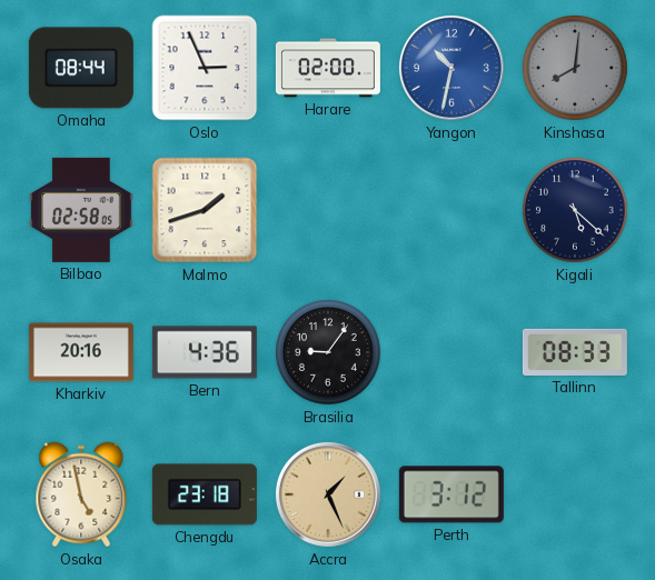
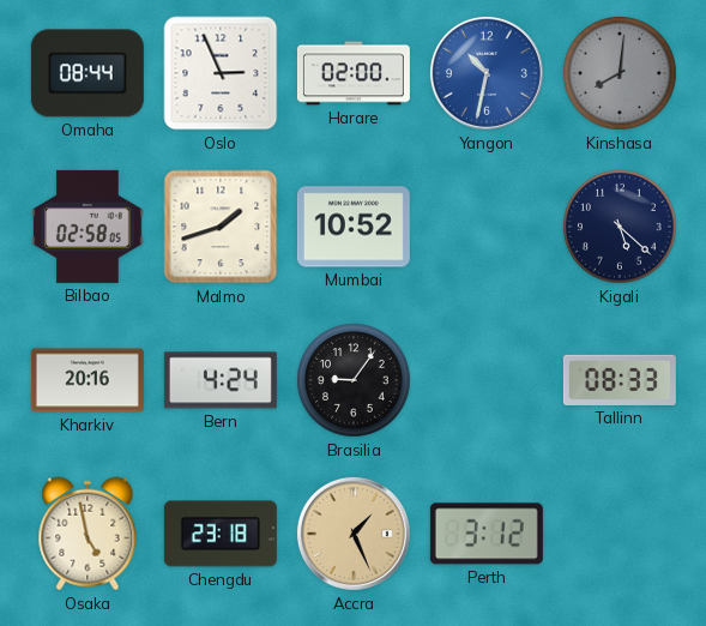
Mumbai: none -> 10:52
Bern: 4:36 -> 4:24
